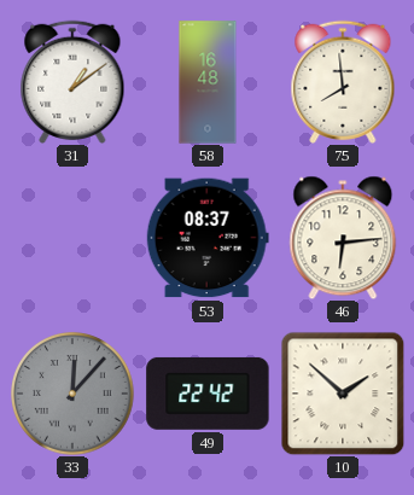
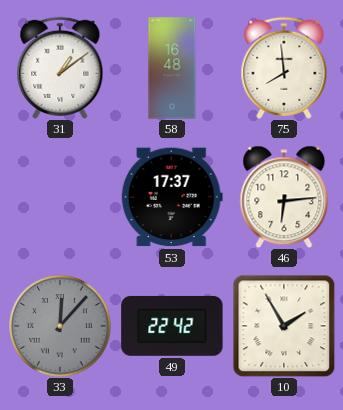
53: 08:37 -> 17:37
10: 1:52 -> 1:55
